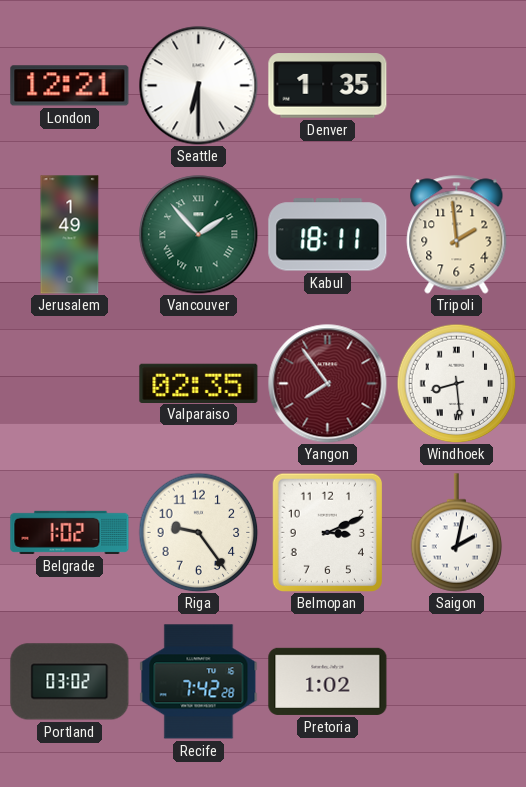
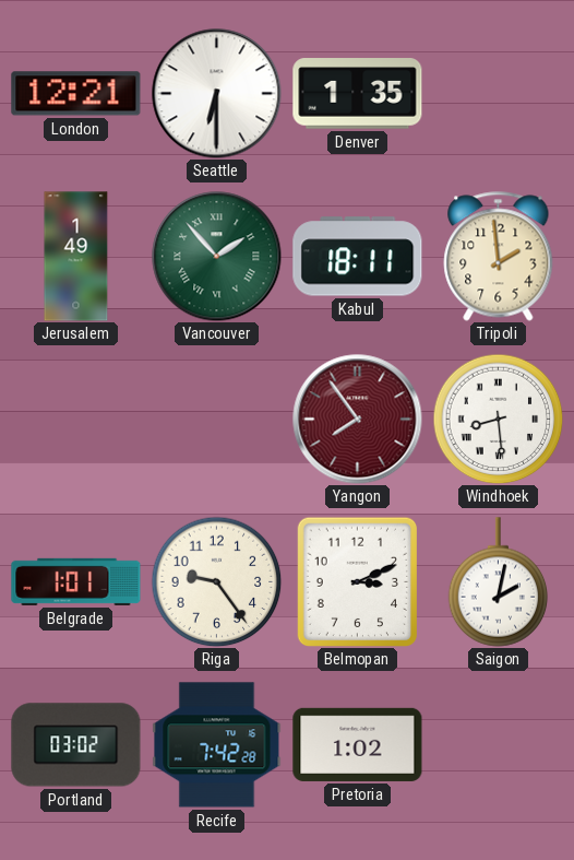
Valparaiso: 02:35 -> none
Belgrade: 1:02 -> 1:01
